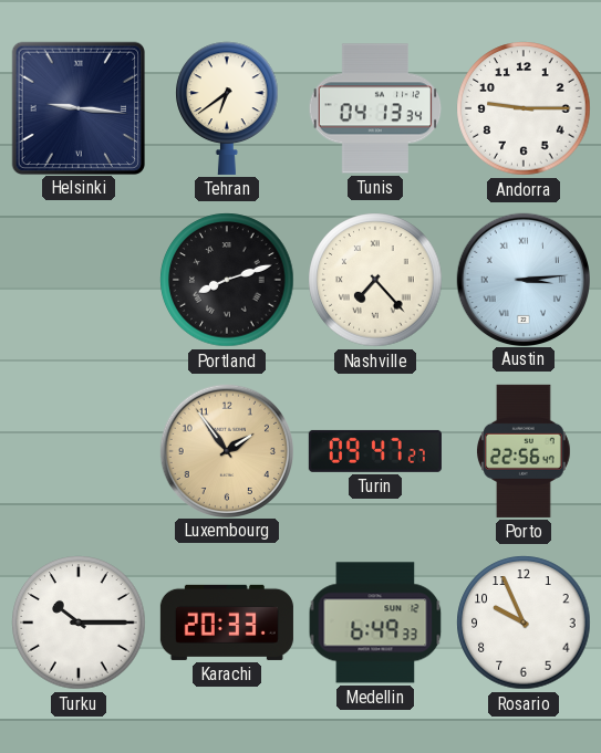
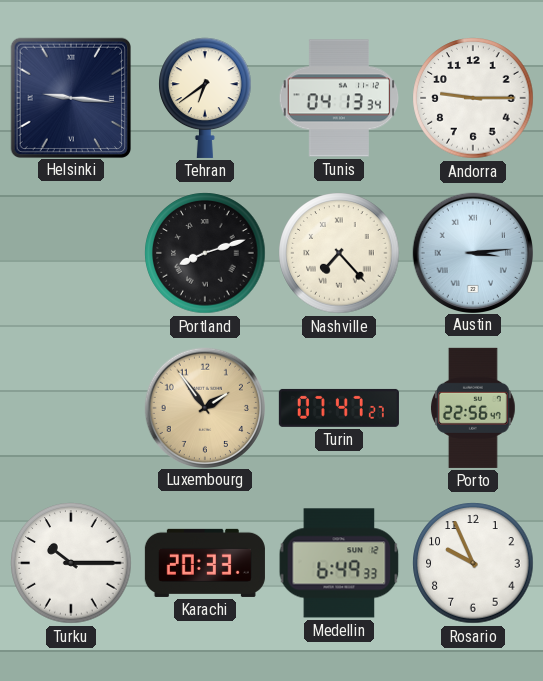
Turin: 09:47 -> 07:47
